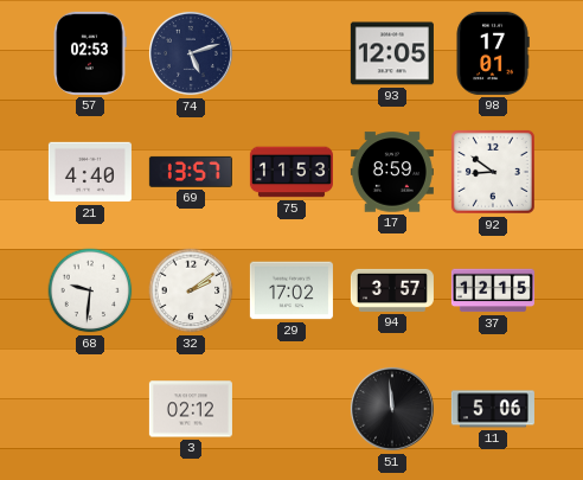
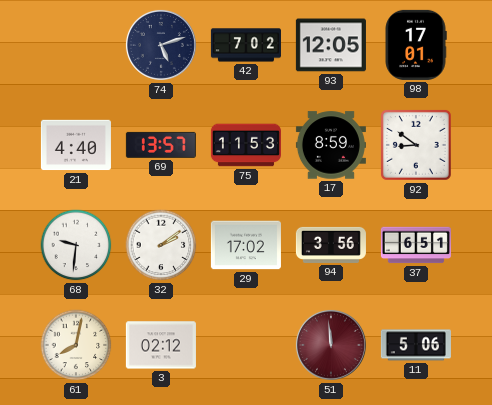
57: 02:53 -> none
42: none -> 7:02
94: 3:57 -> 3:56
37: 12:15 -> 6:51
61: none -> 8:02
51 dial: black -> burgundy
